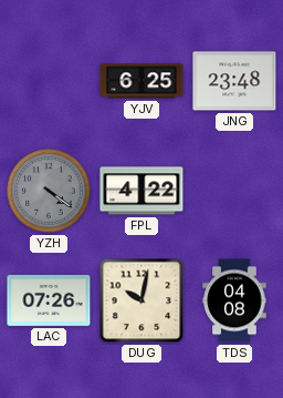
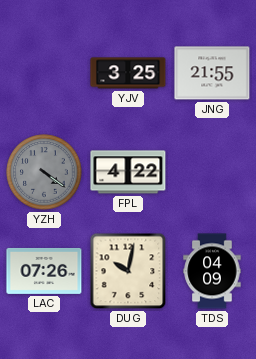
YJV: 6:25 -> 3:25
JNG: 23:48 -> 21:55
TDS: 04:08 -> 04:09
